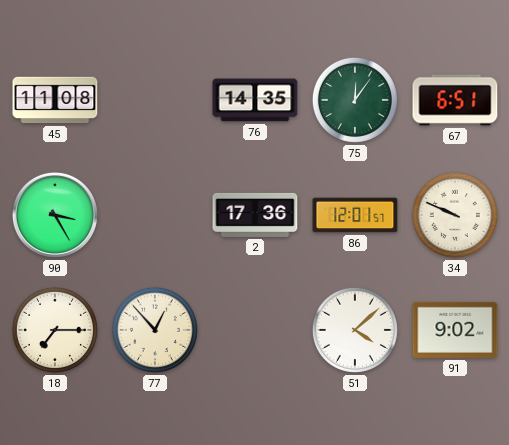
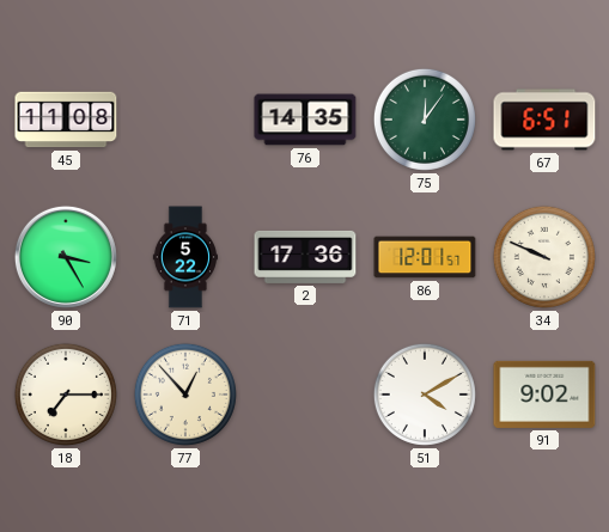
71: none -> 5:22
51: 4:08 -> 4:10
